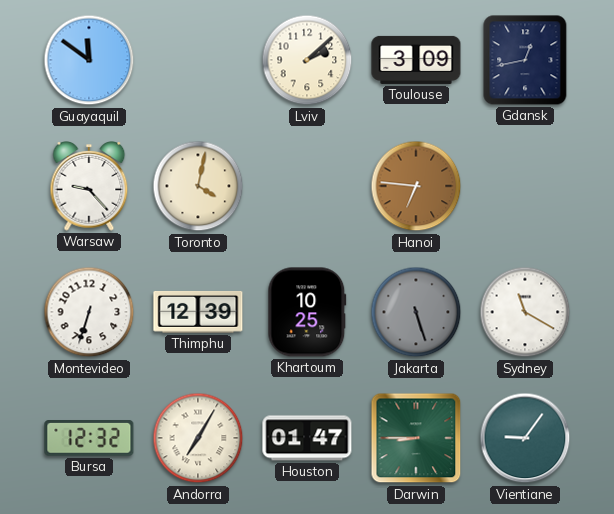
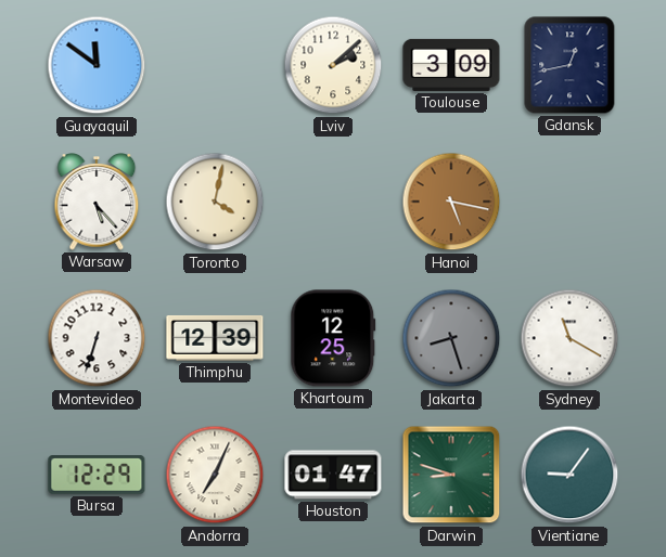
Warsaw: 9:23 -> 5:23
Hanoi: 6:46 -> 5:17
Khartoum: 10:25 -> 12:25
Jakarta: 5:27 -> 8:27
Bursa: 12:32 -> 12:29
Andorra: 7:05 -> 7:04
Darwin: 8:45 -> 8:48
